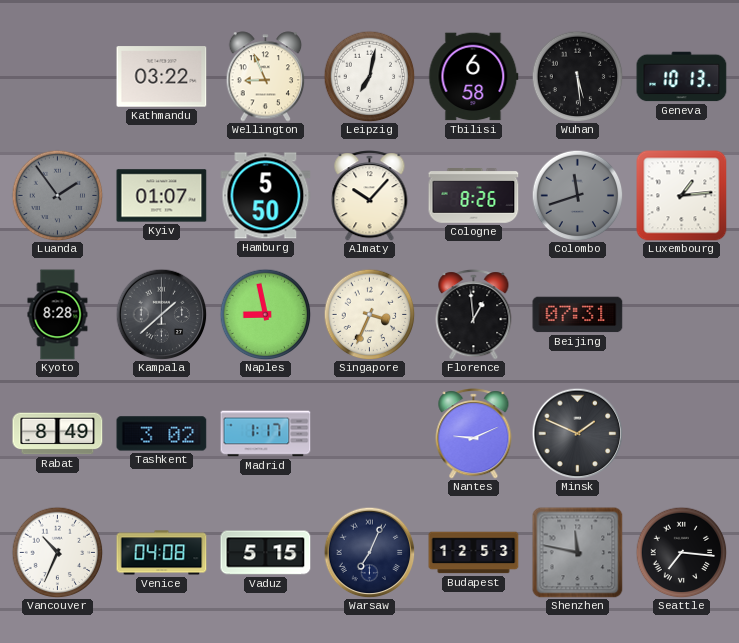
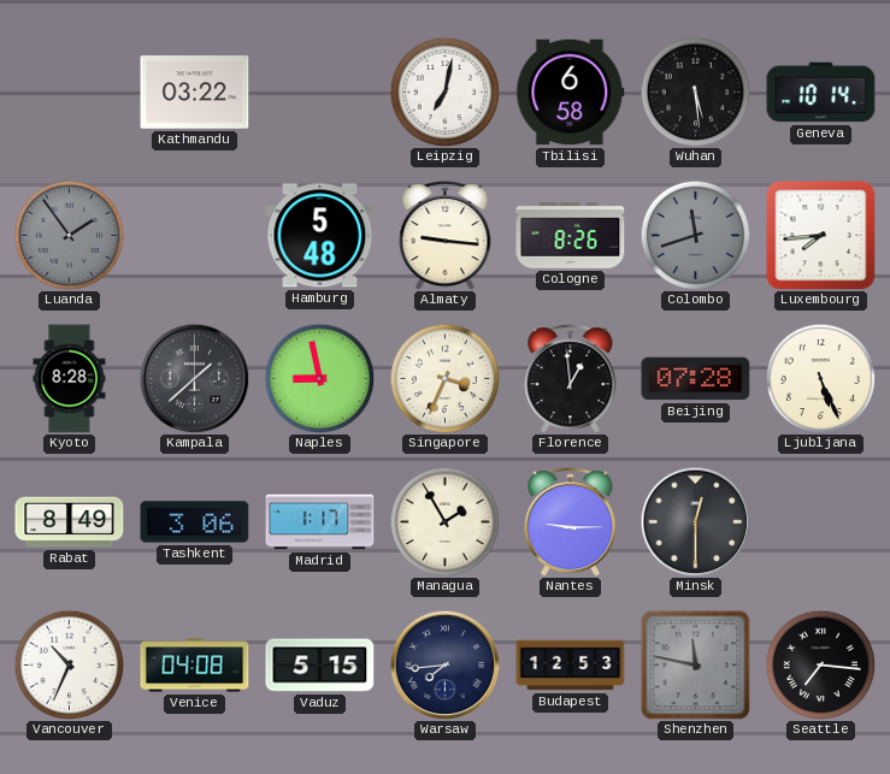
Wellington: 8:56 -> none
Geneva: 10:13 -> 10:14
Kyiv: 01:07 -> none
Hamburg: 5:50 -> 5:48
Almaty: 10:07 -> 9:16
Luxembourg: 1:14 -> 7:44
Beijing: 07:31 -> 07:28
Ljubljana: none -> 5:26
Tashkent: 3:02 -> 3:06
Managua: none -> 1:55
Nantes: 9:11 -> 9:15
Minsk: 1:49 -> 12:30
Warsaw: 7:04 -> 7:44
